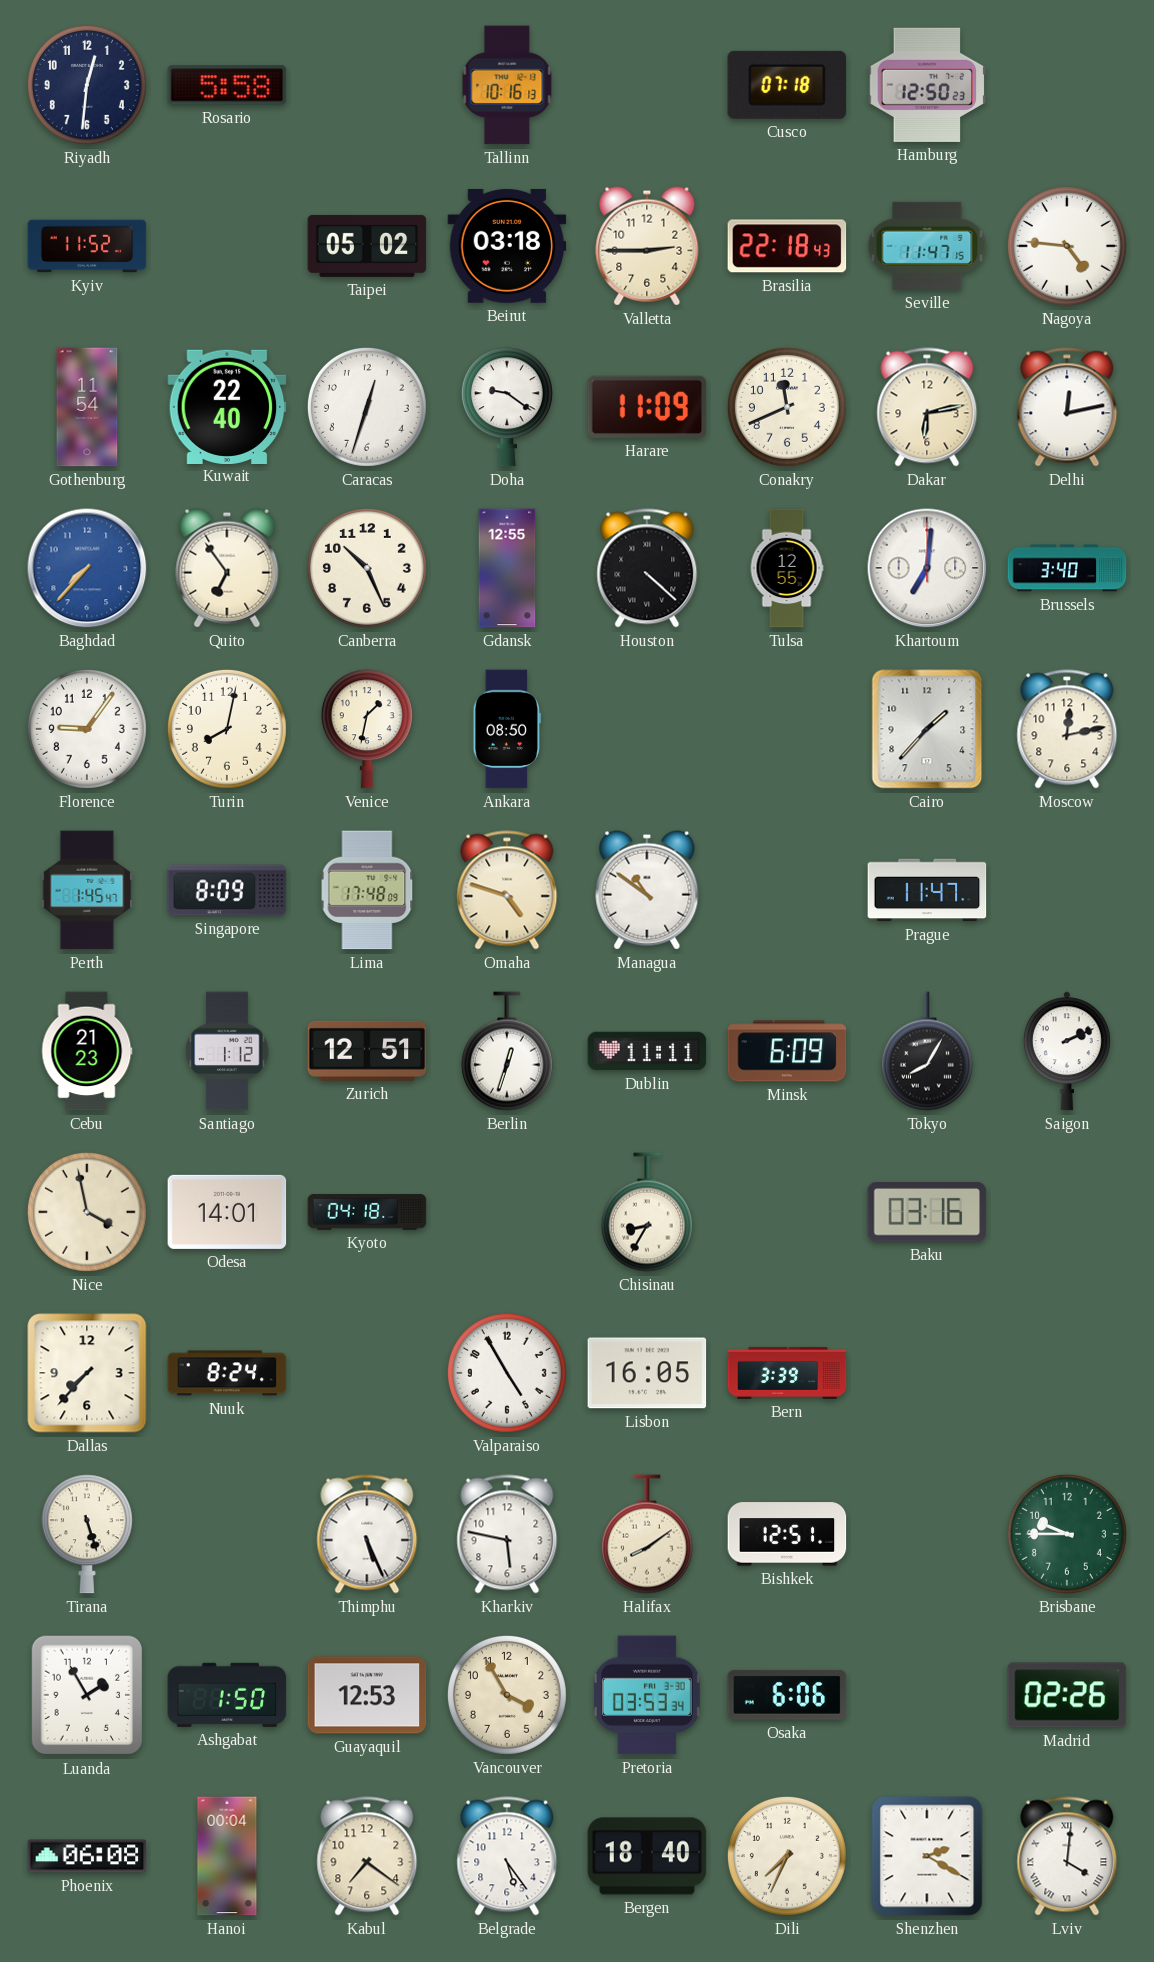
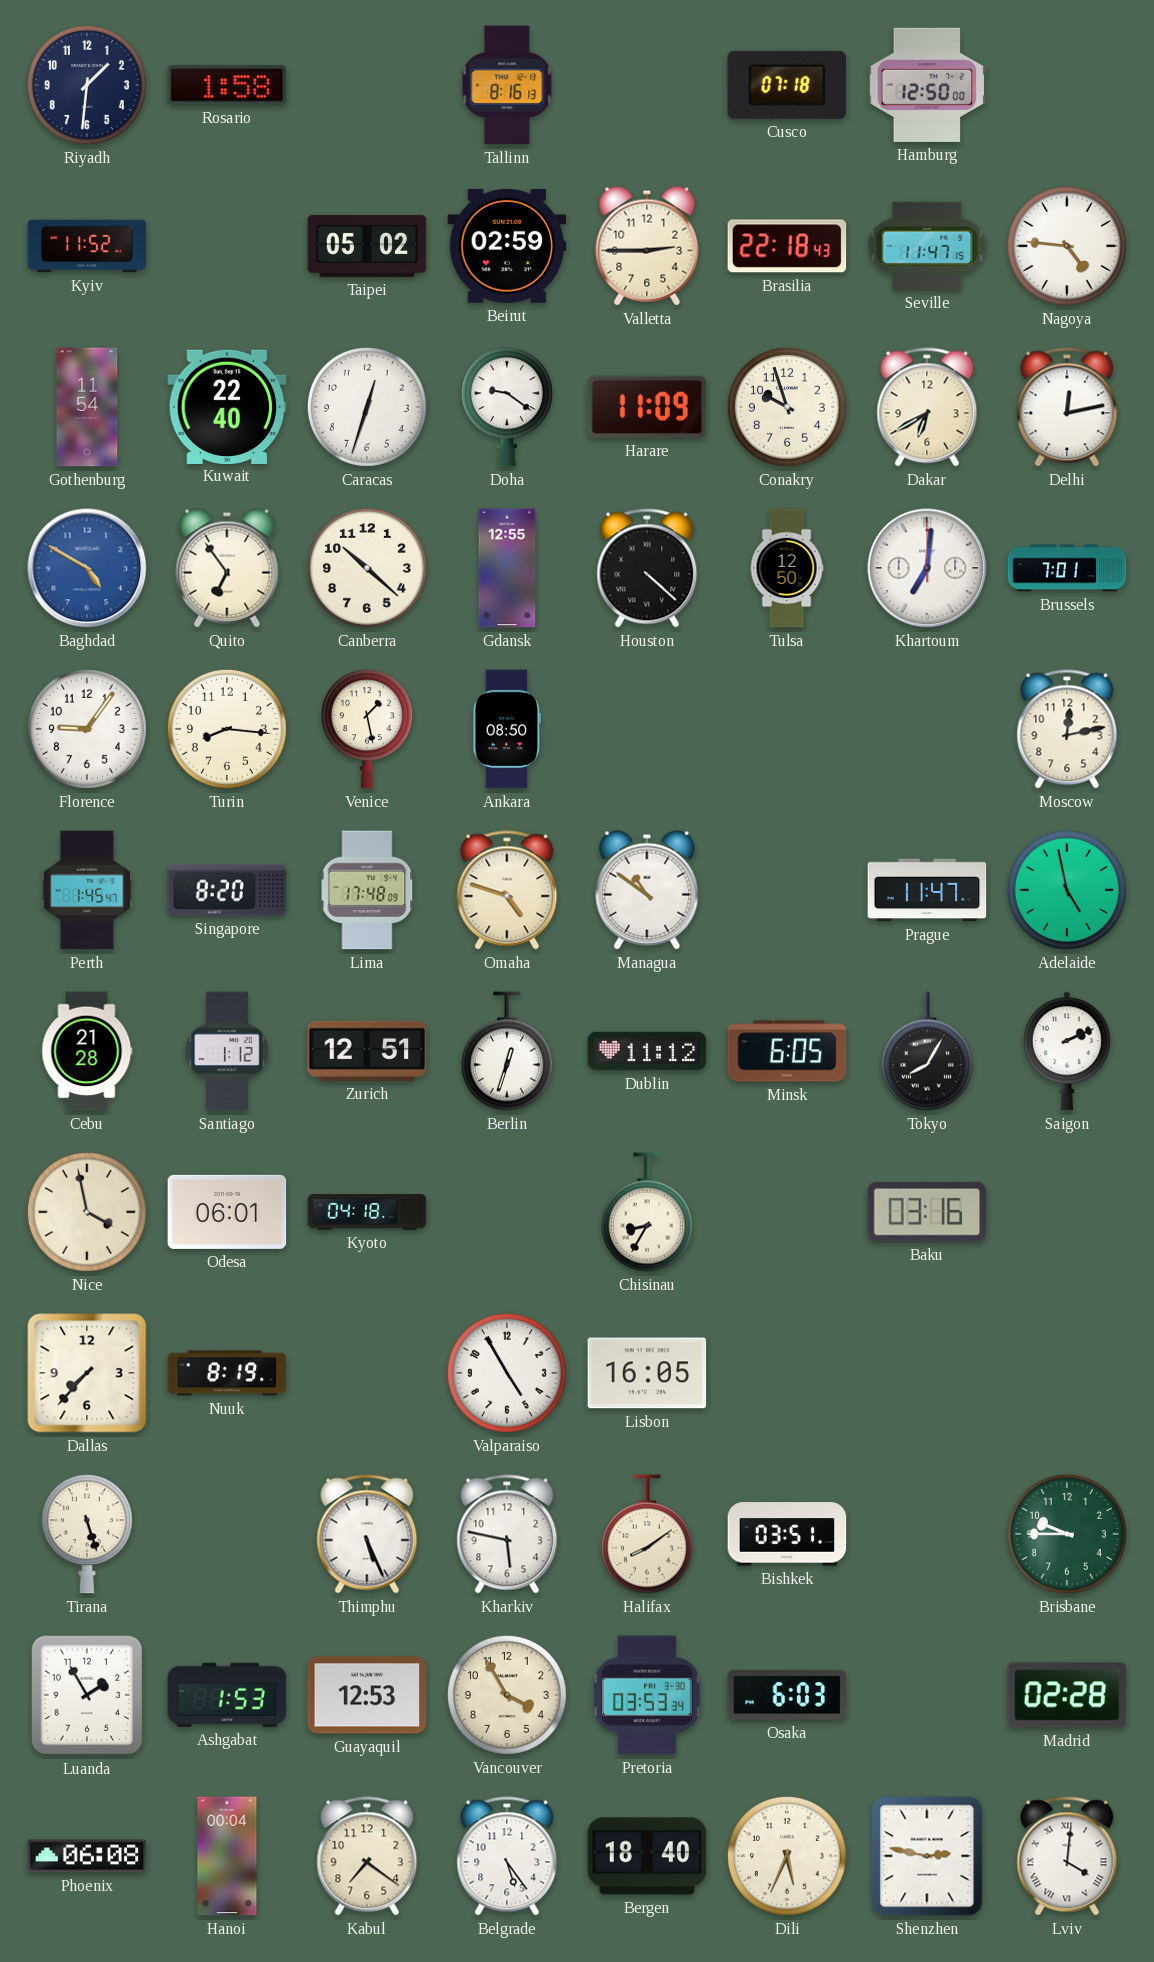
Riyadh: 12:31 -> 1:31
Rosario: 5:58 -> 1:58
Tallinn: 10:16 -> 8:16
Hamburg: 12:50:23 -> 12:50:00
Beirut: 03:18 -> 02:59
Conakry: 11:41 -> 9:57
Dakar: 6:13 -> 6:40
Baghdad: 7:37 -> 4:50
Canberra: 10:26 -> 10:22
Tulsa: 12:55 -> 12:50
Brussels: 3:40 -> 7:01
Turin: 8:02 -> 8:16
Venice: 1:32 -> 1:28
Cairo: 1:37 -> none
Singapore: 8:09 -> 8:20
Adelaide: none -> 4:58
Cebu: 21:23 -> 21:28
Dublin: 11:11 -> 11:12
Minsk: 6:09 -> 6:05
Odesa: 14:01 -> 06:01
Nuuk: 8:24 -> 8:19
Bern: 3:39 -> none
Bishkek: 12:51 -> 03:51
Ashgabat: 1:50 -> 1:53
Osaka: 6:06 -> 6:03
Madrid: 02:26 -> 02:28
Dili: 7:34 -> 5:34
Shenzhen: 2:20 -> 2:47
